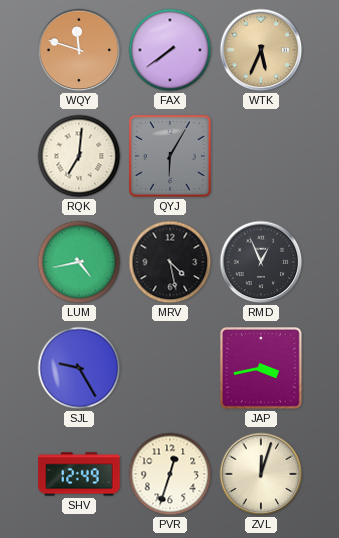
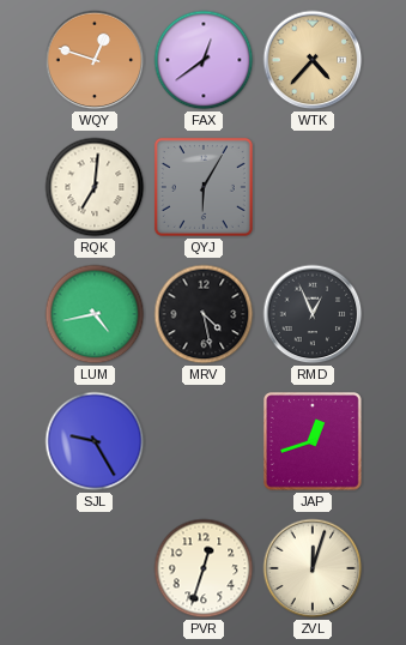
WQY: 11:48 -> 12:48
FAX: 7:39 -> 12:39
WTK: 5:34 -> 4:37
JAP: 3:43 -> 12:42
SHV: 12:49 -> none
